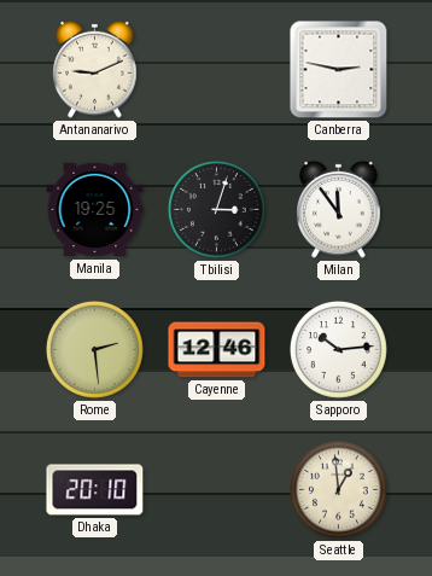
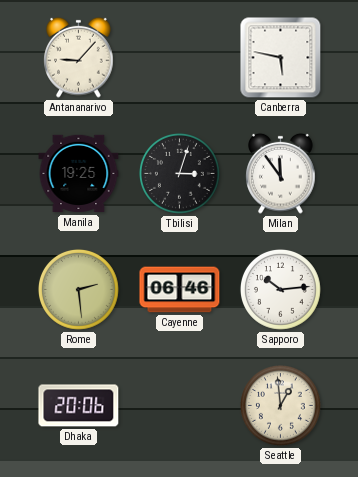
Antananarivo: 9:11 -> 9:07
Canberra: 2:47 -> 5:47
Cayenne: 12:46 -> 06:46
Dhaka: 20:10 -> 20:06
